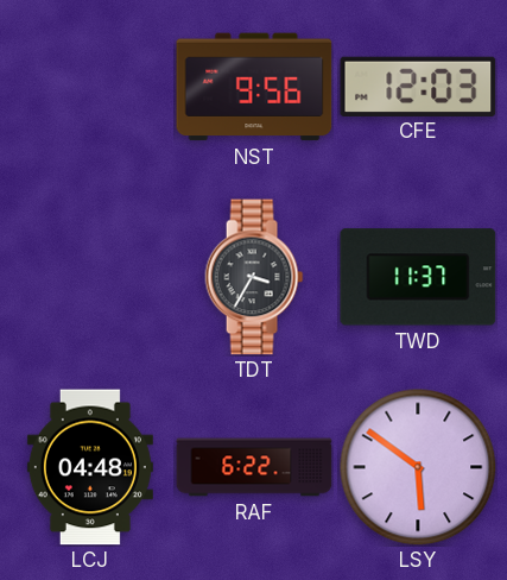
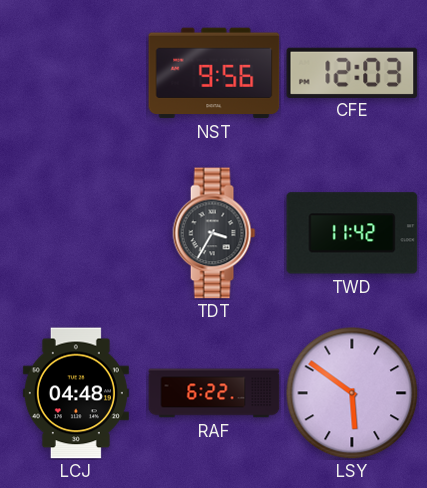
TWD: 11:37 -> 11:42
